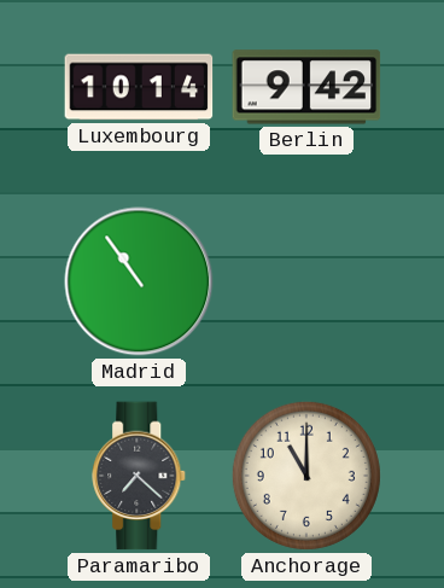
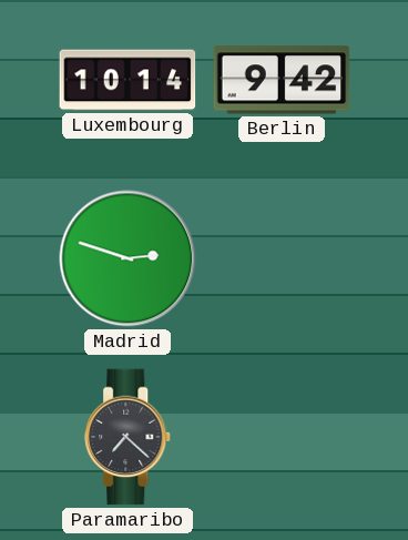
Madrid: 10:54 -> 2:48
Anchorage: 11:00 -> none
